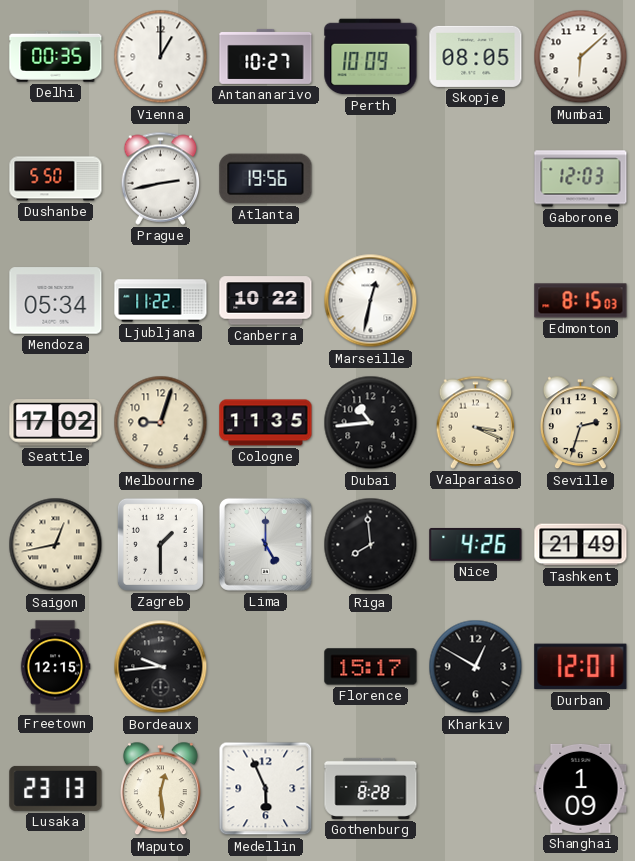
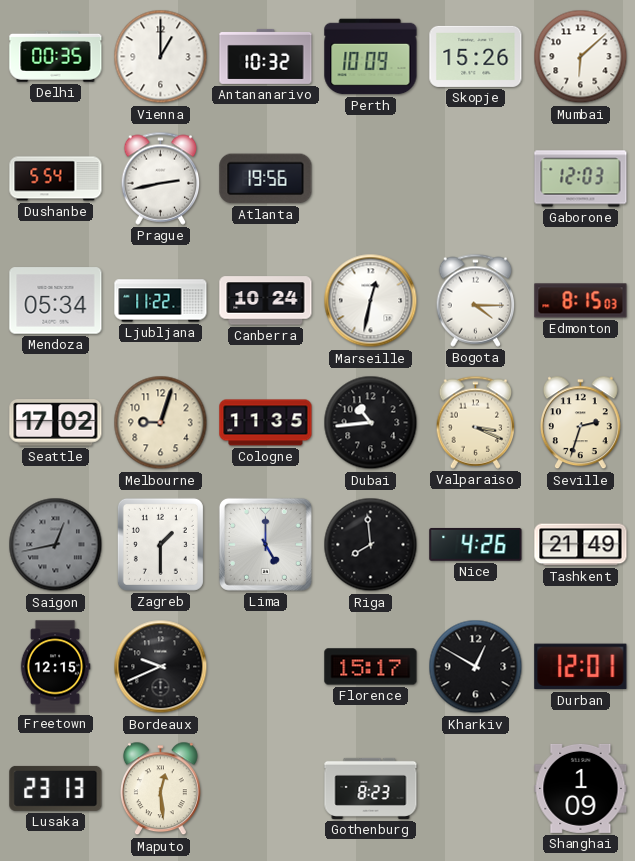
Antananarivo: 10:27 -> 10:32
Skopje: 08:05 -> 15:26
Dushanbe: 5:50 -> 5:54
Canberra: 10:22 -> 10:24
Bogota: none -> 4:15
Saigon dial: cream -> grey
Bordeaux: 9:44 -> 9:41
Medellin: 5:56 -> none
Gothenburg: 8:28 -> 8:23
